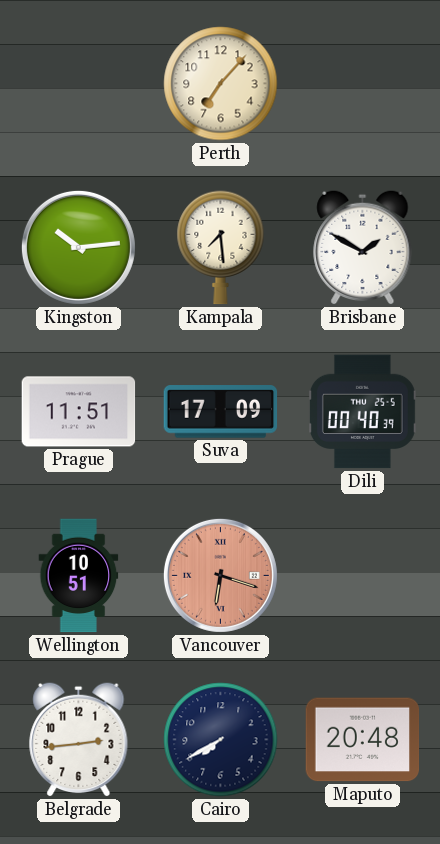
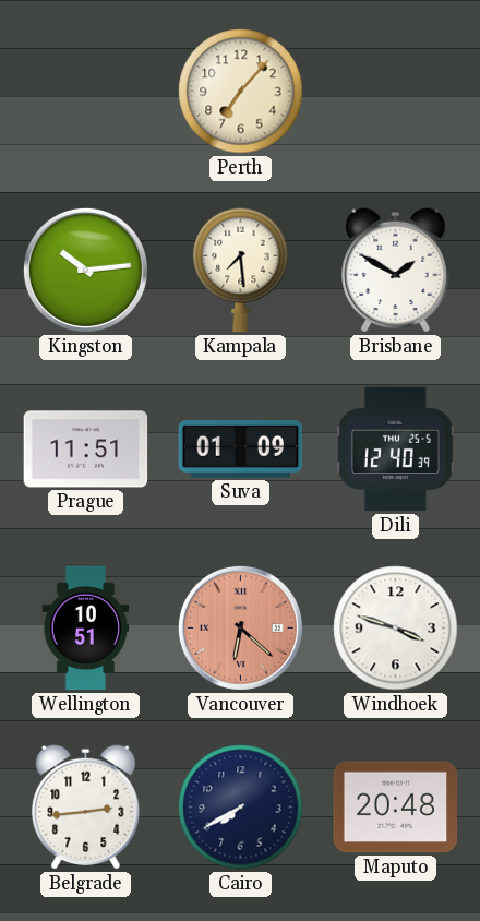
Suva: 17:09 -> 01:09
Dili: 00:40 -> 12:40
Vancouver: 6:18 -> 6:22
Windhoek: none -> 3:48
